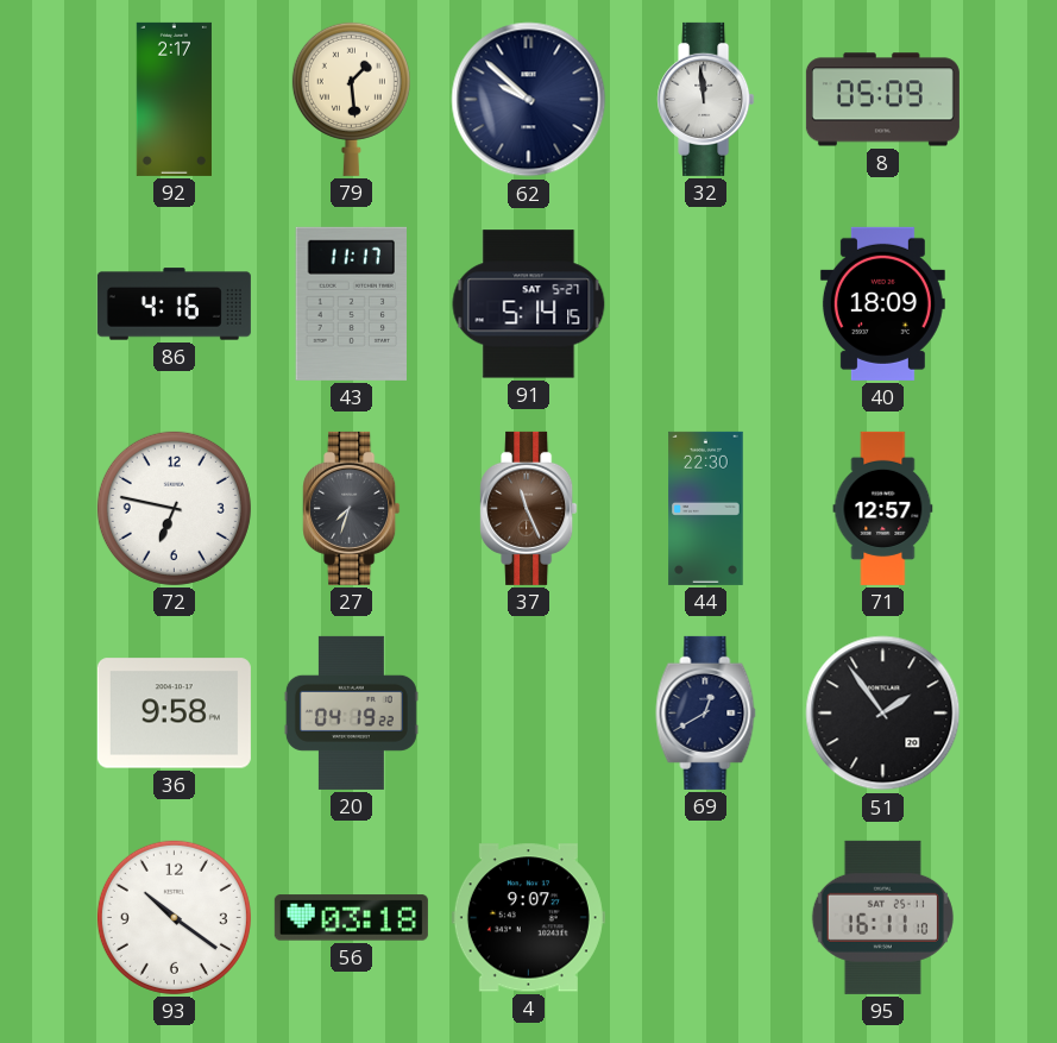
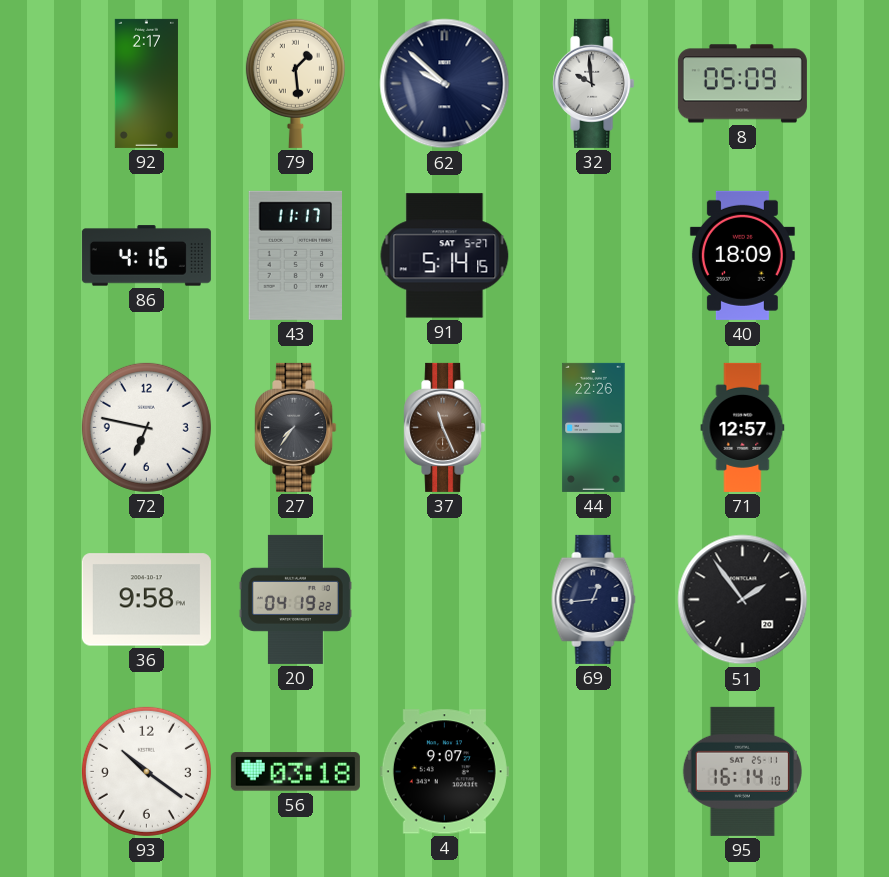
32: 11:59 -> 9:59
27: 7:33 -> 7:36
44: 22:30 -> 22:26
69: 12:40 -> 12:44
95: 16:11 -> 16:14
